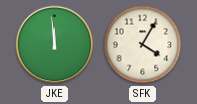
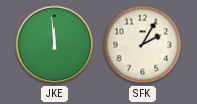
SFK: 4:05 -> 2:05
